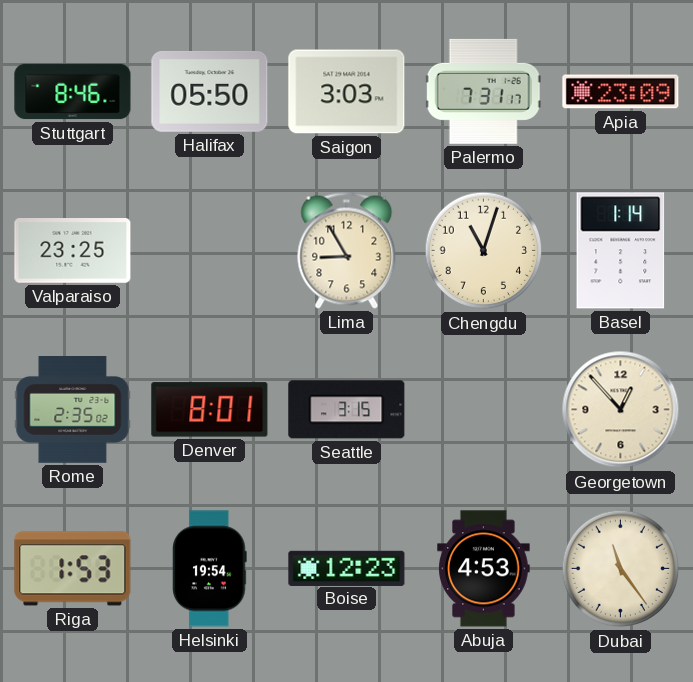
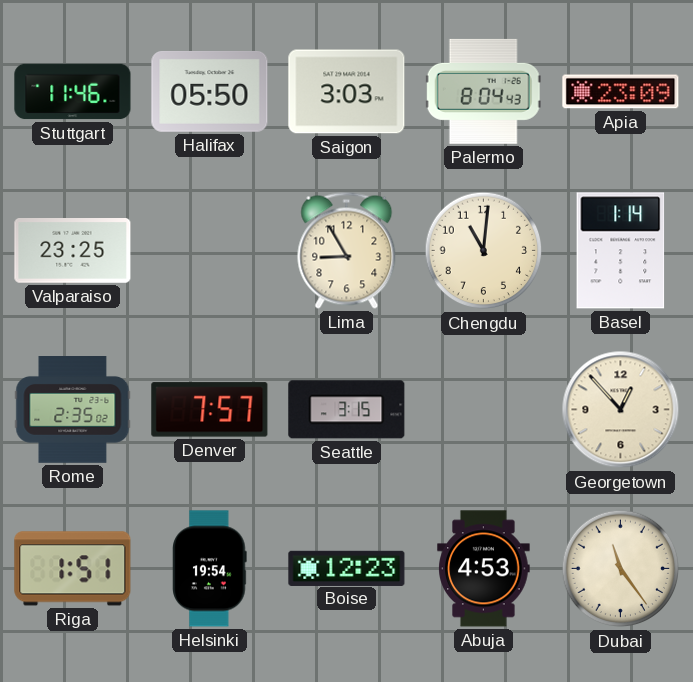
Stuttgart: 8:46 -> 11:46
Palermo: 7:31 -> 8:04
Chengdu: 11:03 -> 11:01
Denver: 8:01 -> 7:57
Riga: 1:53 -> 1:51
